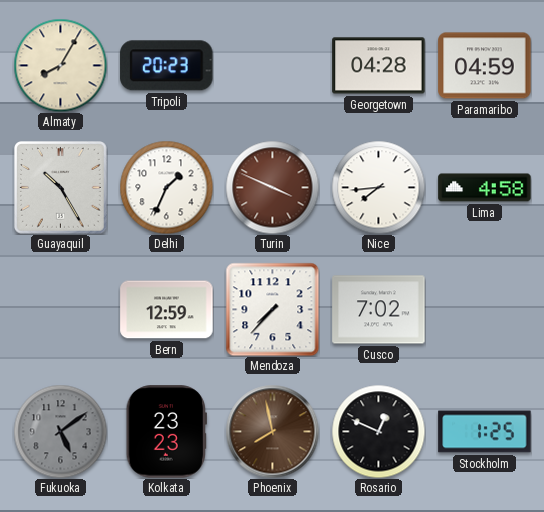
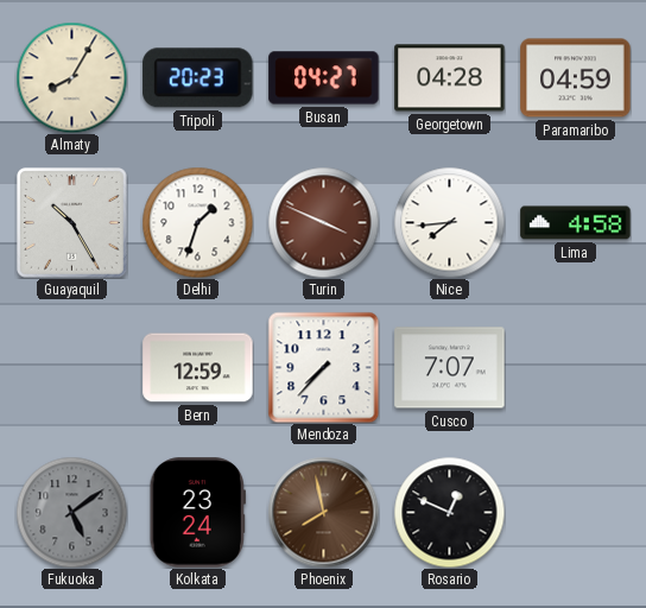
Busan: none -> 04:27
Delhi: 1:34 -> 1:33
Cusco: 7:02 -> 7:07
Kolkata: 23:23 -> 23:24
Stockholm: 1:25 -> none
